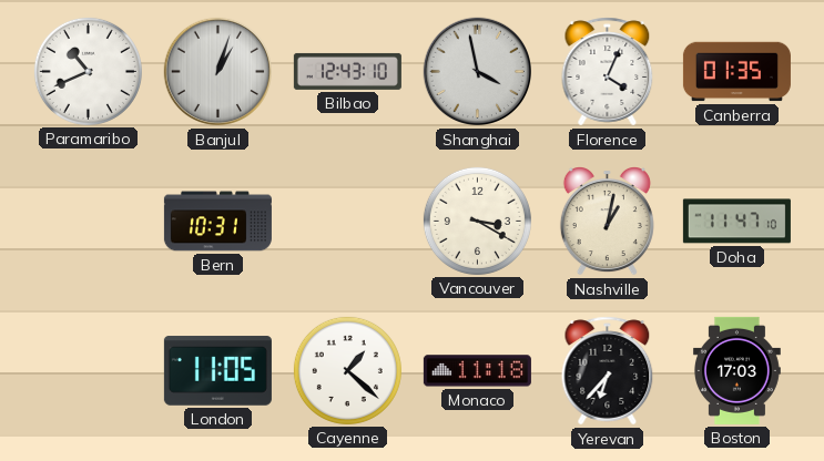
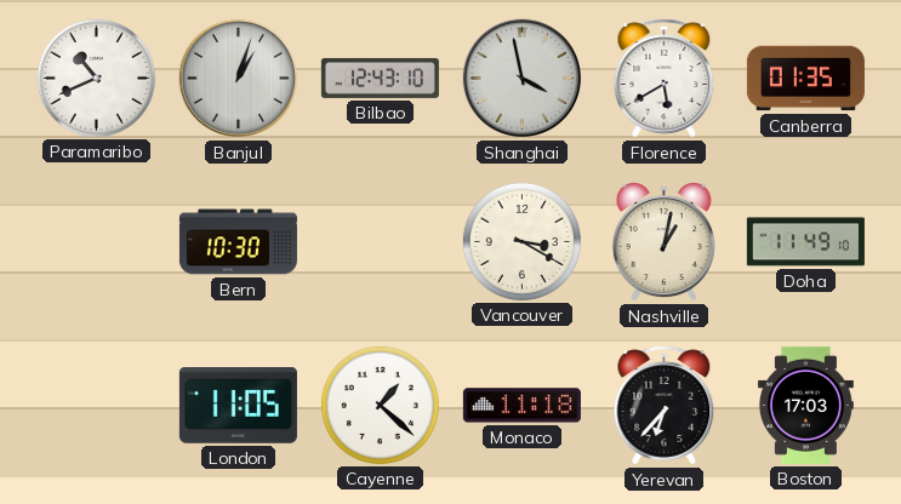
Florence: 4:04 -> 5:40
Bern: 10:31 -> 10:30
Doha: 11:47 -> 11:49
